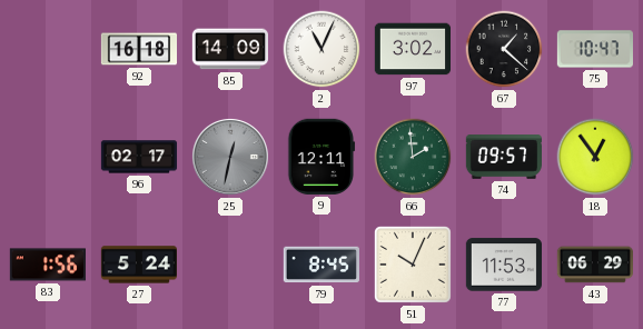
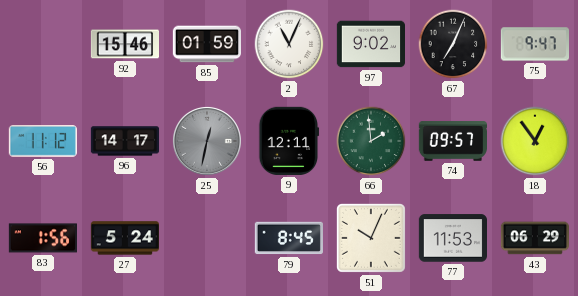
92: 16:18 -> 15:46
85: 14:09 -> 01:59
97: 3:02 -> 9:02
67: 1:22 -> 7:04
75: 10:47 -> 9:47
56: none -> 11:12
96: 02:17 -> 14:17
